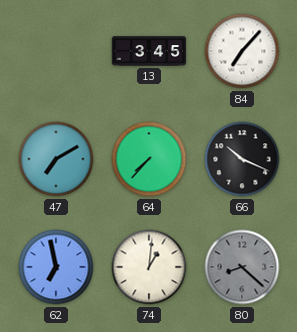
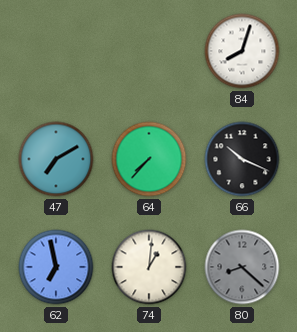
13: 3:45 -> none
84: 7:07 -> 8:03
